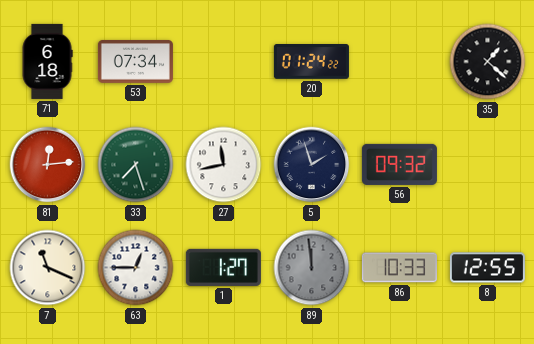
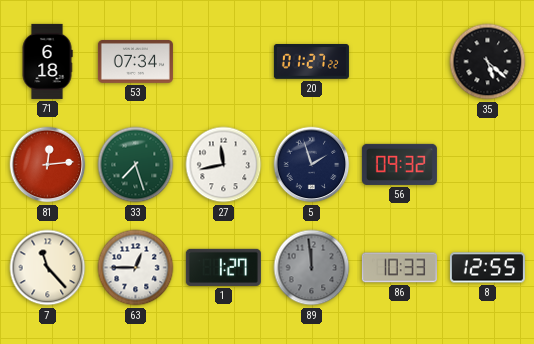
20: 01:24 -> 01:27
35: 1:22 -> 5:22
7: 11:19 -> 11:23
